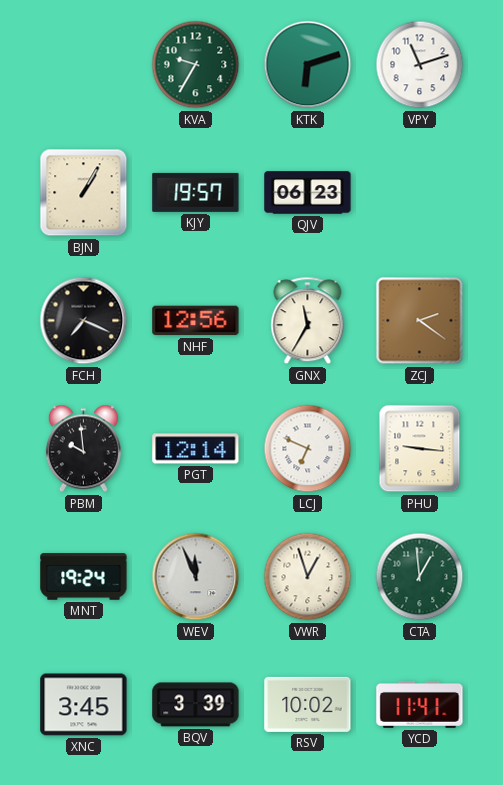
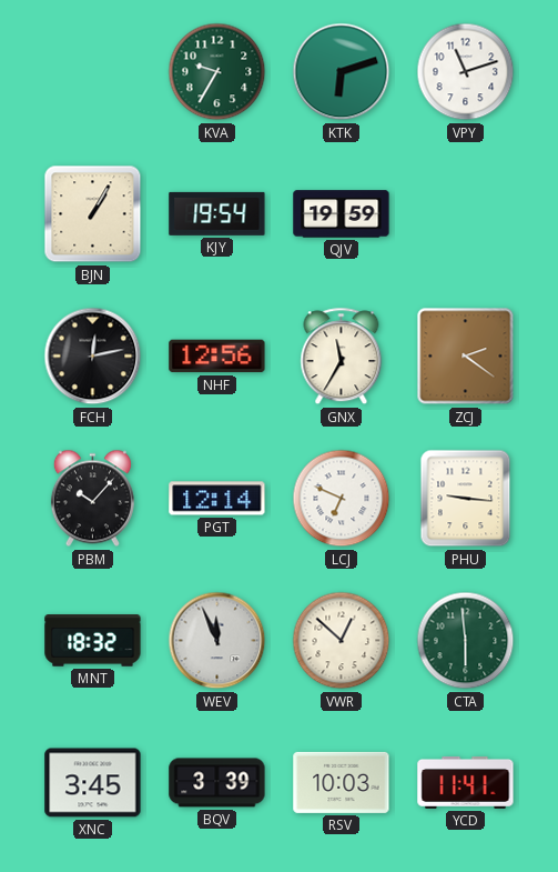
KJY: 19:57 -> 19:54
QJV: 06:23 -> 19:59
FCH: 7:19 -> 12:13
PBM: 9:59 -> 10:07
MNT: 19:24 -> 18:32
VWR: 12:57 -> 12:52
CTA: 12:59 -> 5:59
RSV: 10:02 -> 10:03
